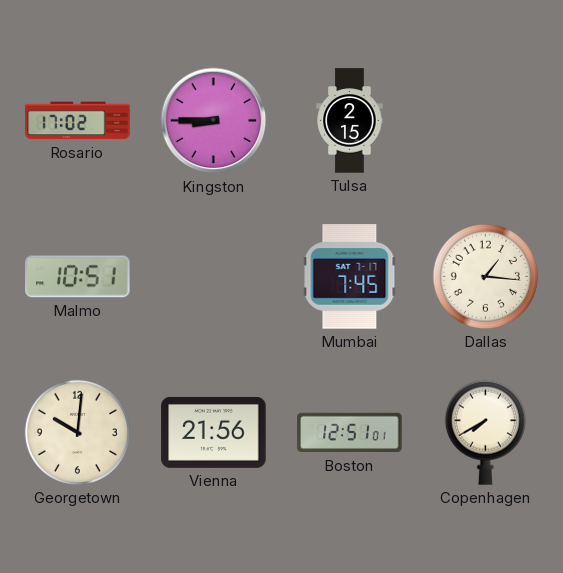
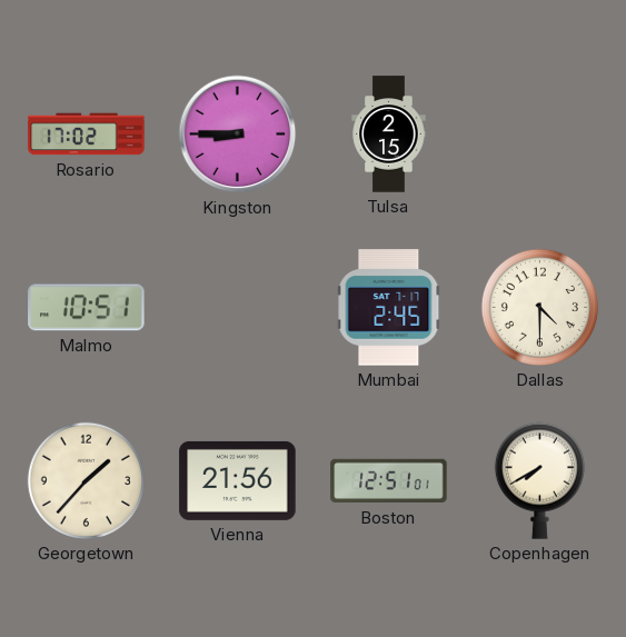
Mumbai: 7:45 -> 2:45
Dallas: 1:16 -> 4:30
Georgetown: 10:01 -> 1:37
